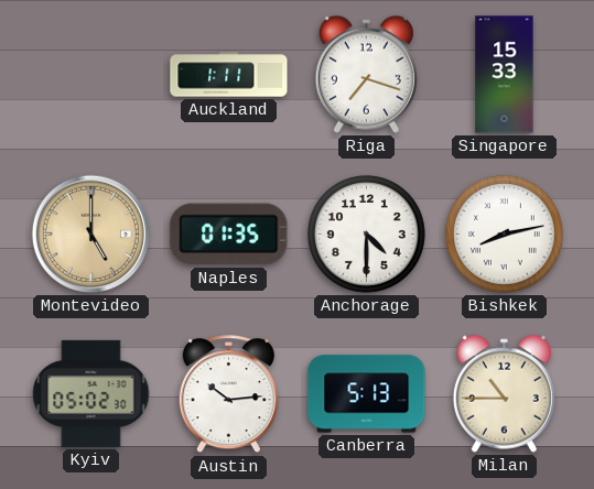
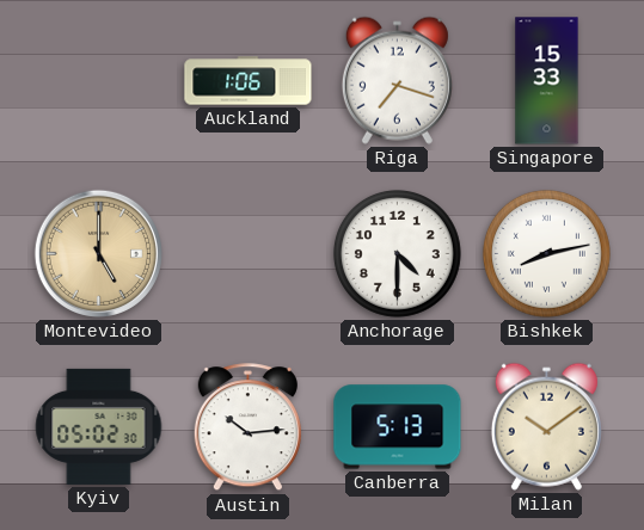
Auckland: 1:11 -> 1:06
Naples: 01:35 -> none
Milan: 10:45 -> 10:09
